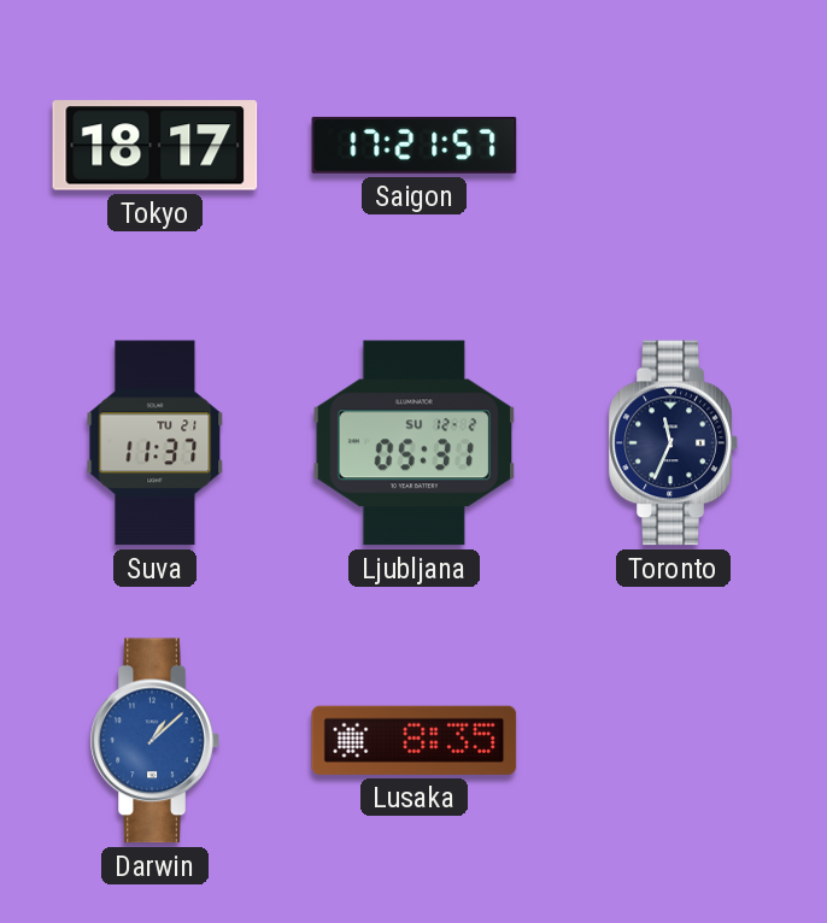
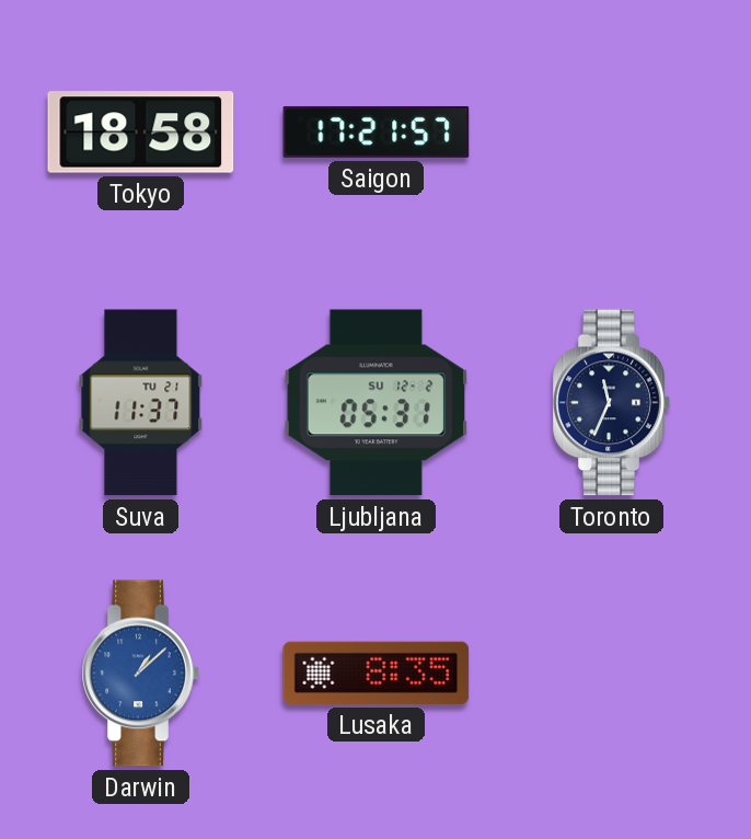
Tokyo: 18:17 -> 18:58
